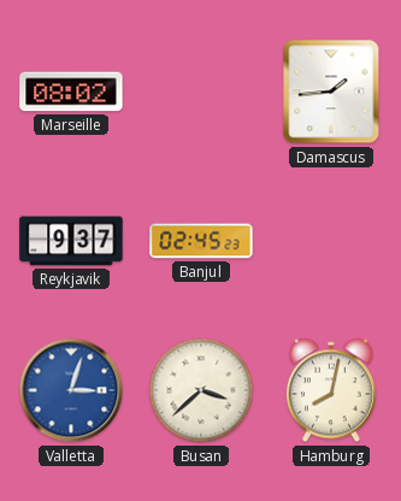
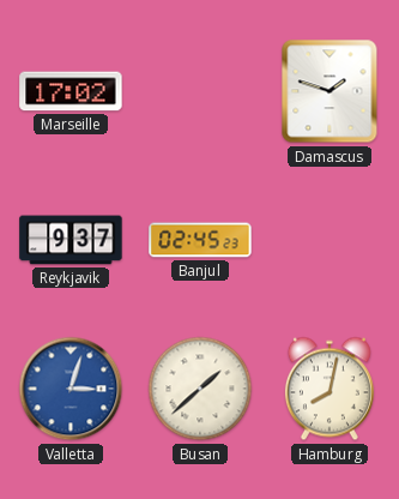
Marseille: 08:02 -> 17:02
Damascus: 1:44 -> 1:48
Busan: 3:38 -> 1:38
